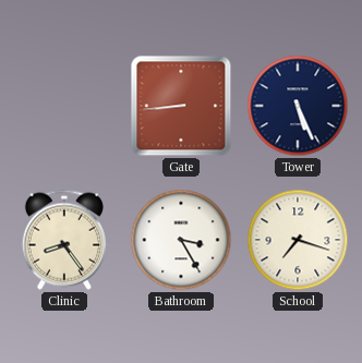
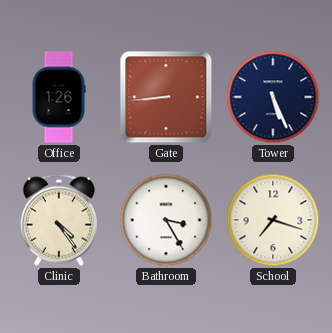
Office: none -> 1:26
Clinic: 8:24 -> 4:24
